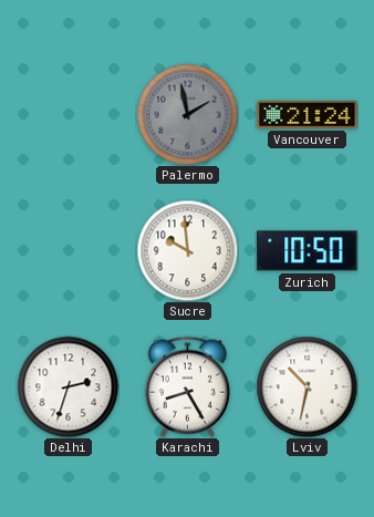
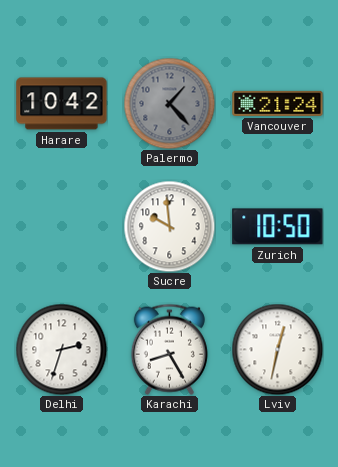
Harare: none -> 10:42
Palermo: 1:58 -> 1:23
Lviv: 10:32 -> 12:32
